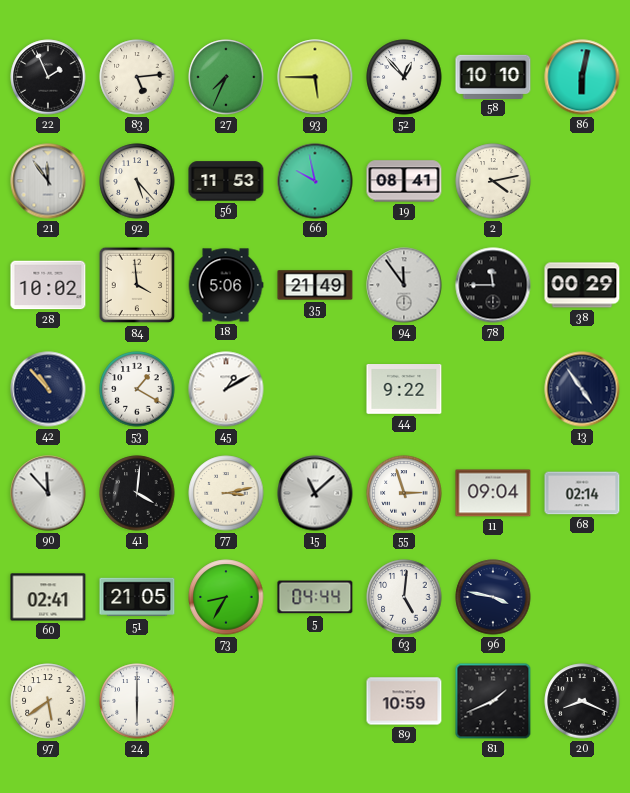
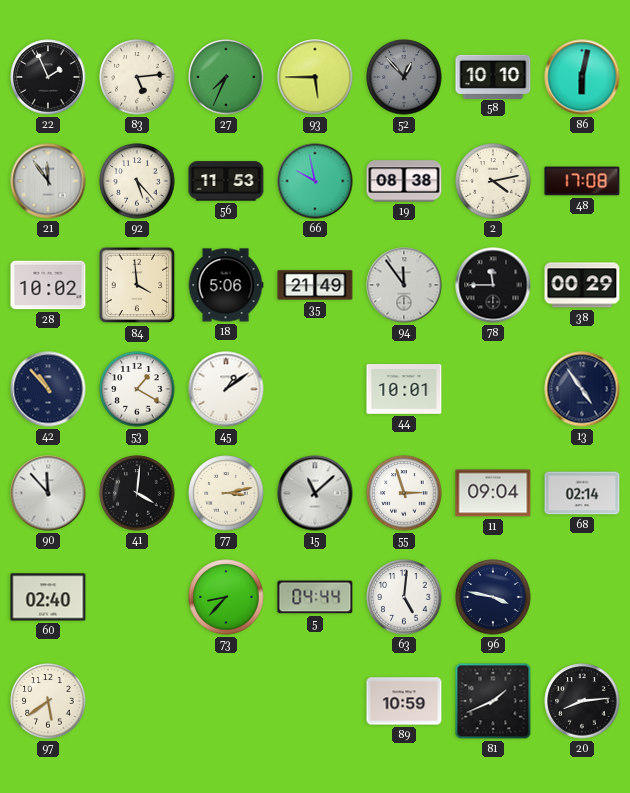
52 dial: white -> grey
19: 08:41 -> 08:38
48: none -> 17:08
45: 1:10 -> 1:09
44: 9:22 -> 10:01
60: 02:41 -> 02:40
51: 21:05 -> none
73: 8:35 -> 8:37
24: 6:00 -> none
20: 8:19 -> 8:14
